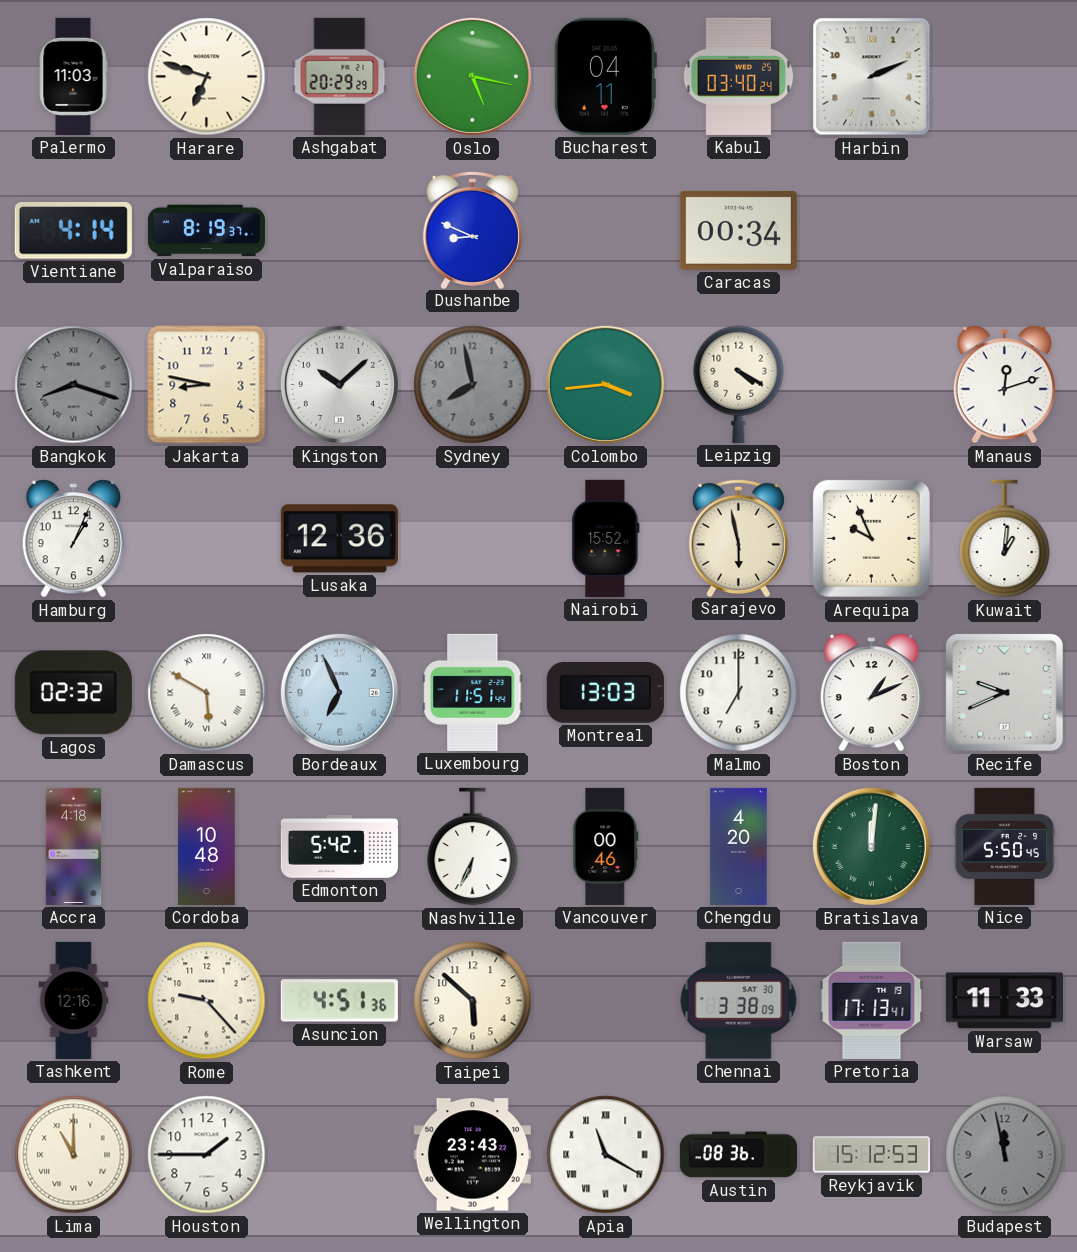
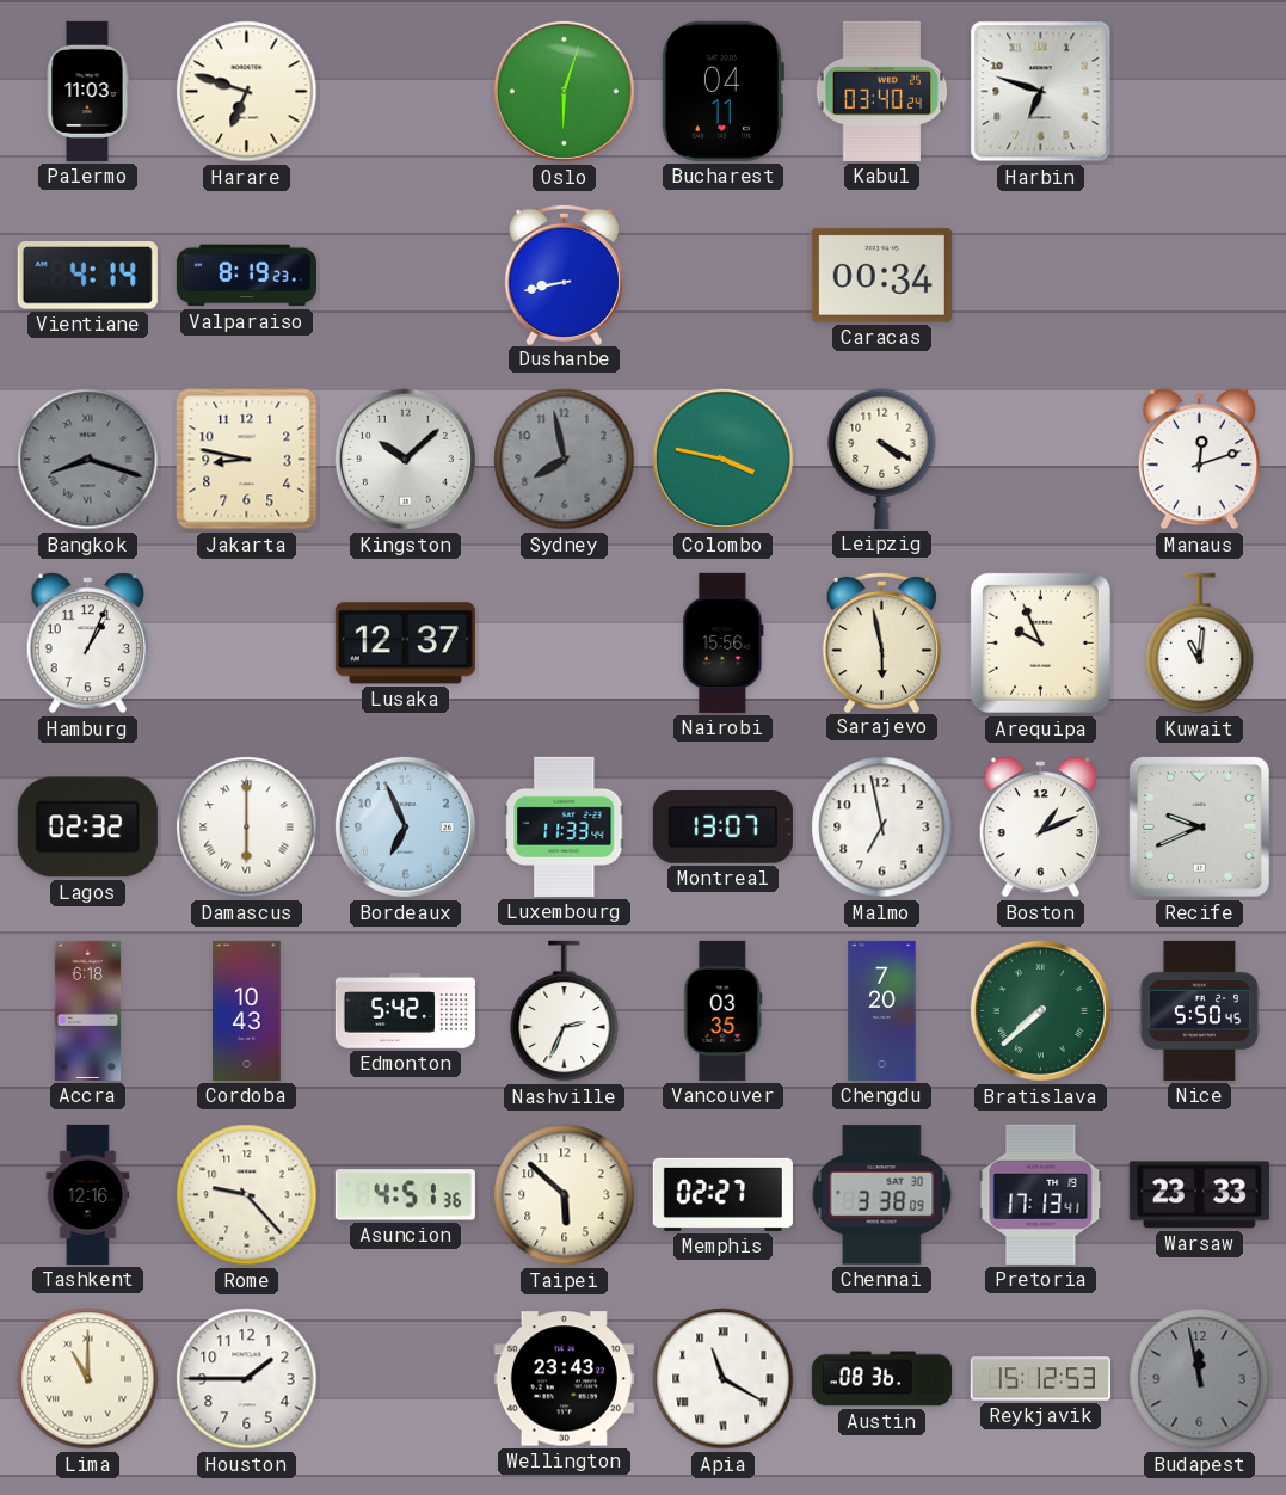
Ashgabat: 20:29 -> none
Oslo: 5:17 -> 6:03
Harbin: 2:11 -> 6:48
Valparaiso: 8:19:37 -> 8:19:23
Dushanbe: 8:49 -> 8:43
Colombo: 3:44 -> 3:47
Lusaka: 12:36 -> 12:37
Nairobi: 15:52 -> 15:56
Kuwait: 1:01 -> 11:01
Damascus: 5:50 -> 6:00
Luxembourg: 11:51 -> 11:33
Montreal: 13:03 -> 13:07
Malmo: 7:00 -> 6:58
Accra: 4:18 -> 6:18
Cordoba: 10:48 -> 10:43
Nashville: 6:34 -> 2:34
Vancouver: 00:46 -> 03:35
Chengdu: 4:20 -> 7:20
Bratislava: 12:01 -> 7:38
Memphis: none -> 02:27
Warsaw: 11:33 -> 23:33
